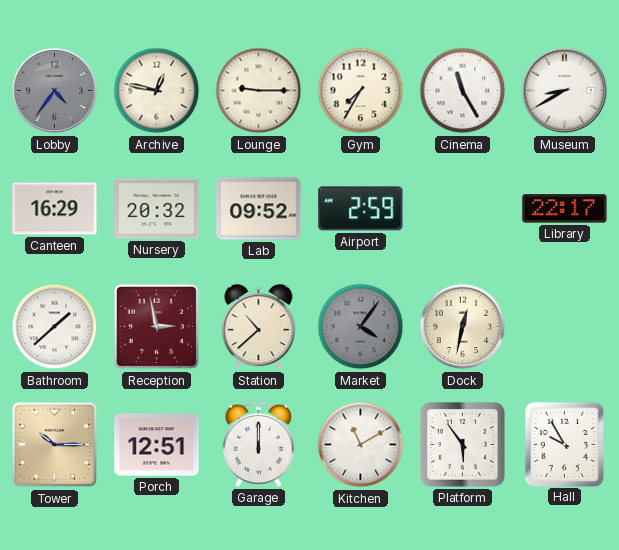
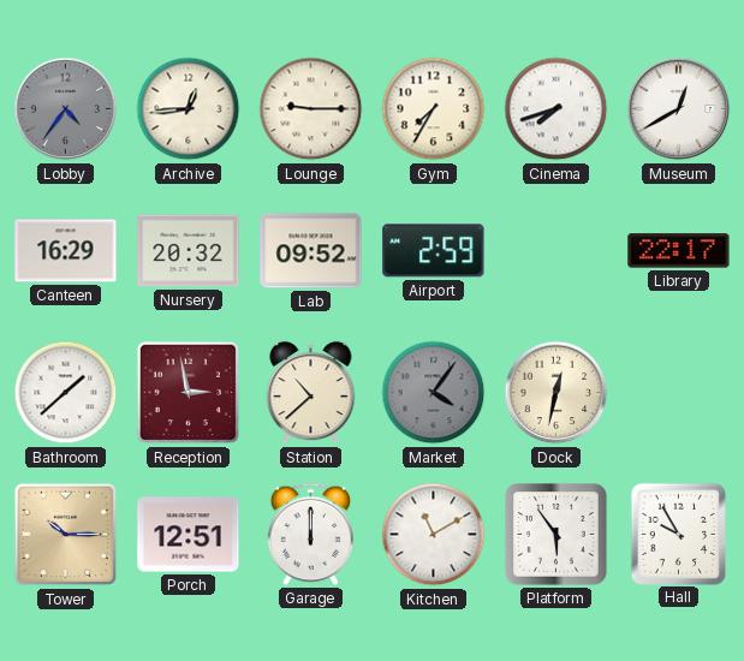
Archive: 12:47 -> 12:44
Cinema: 11:25 -> 7:42
Museum: 8:40 -> 12:40
